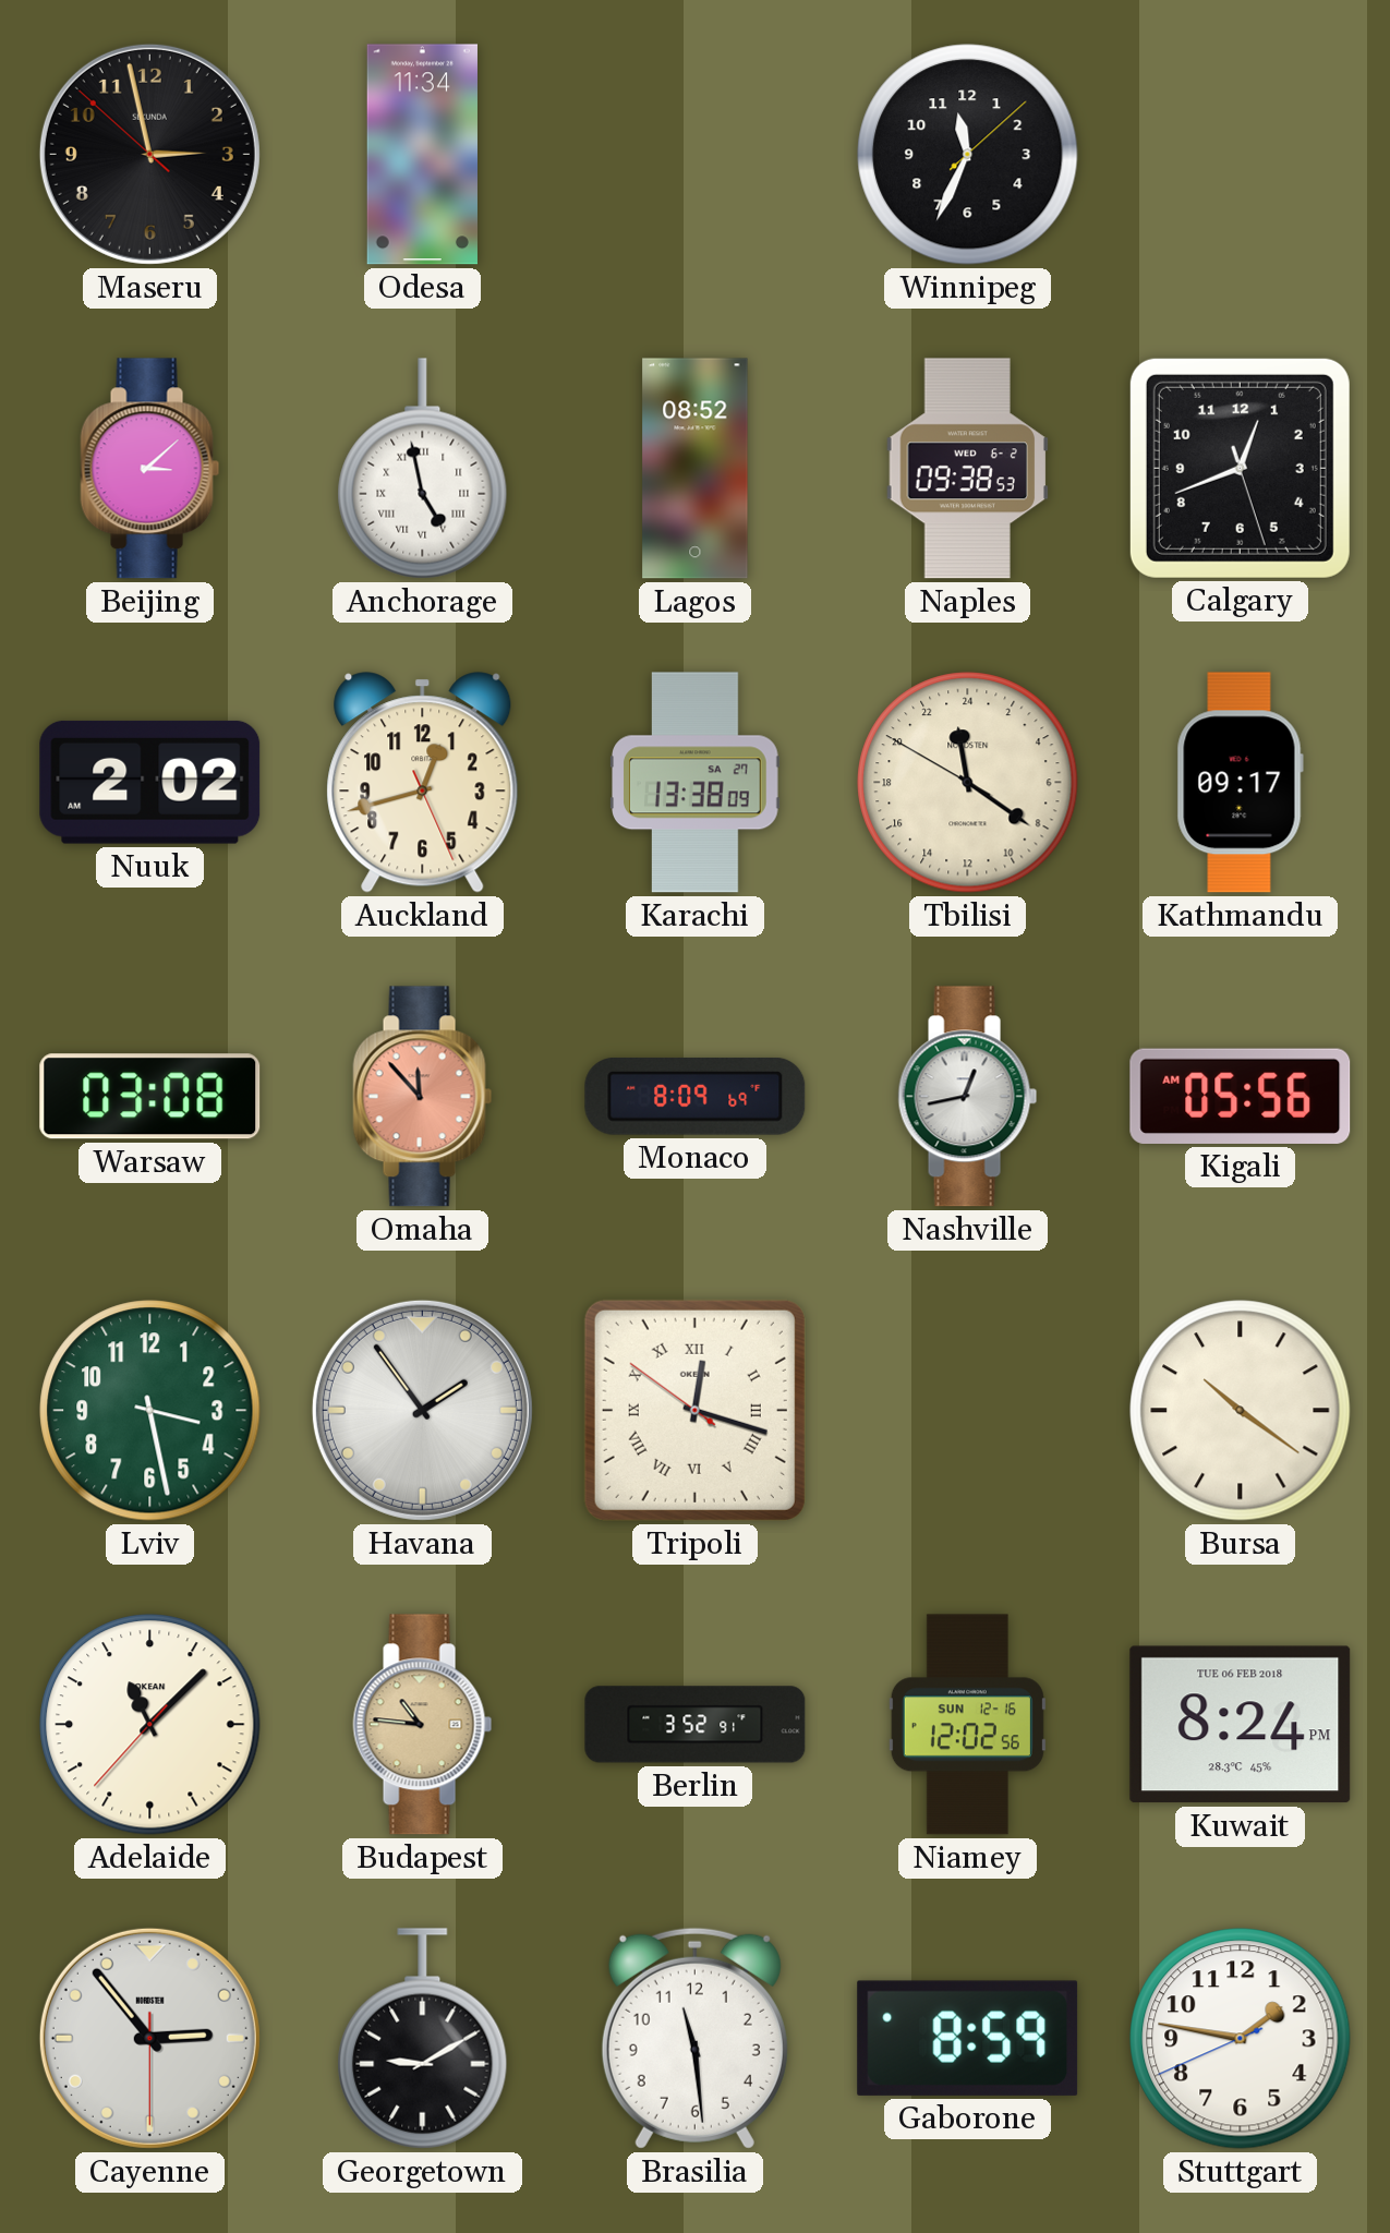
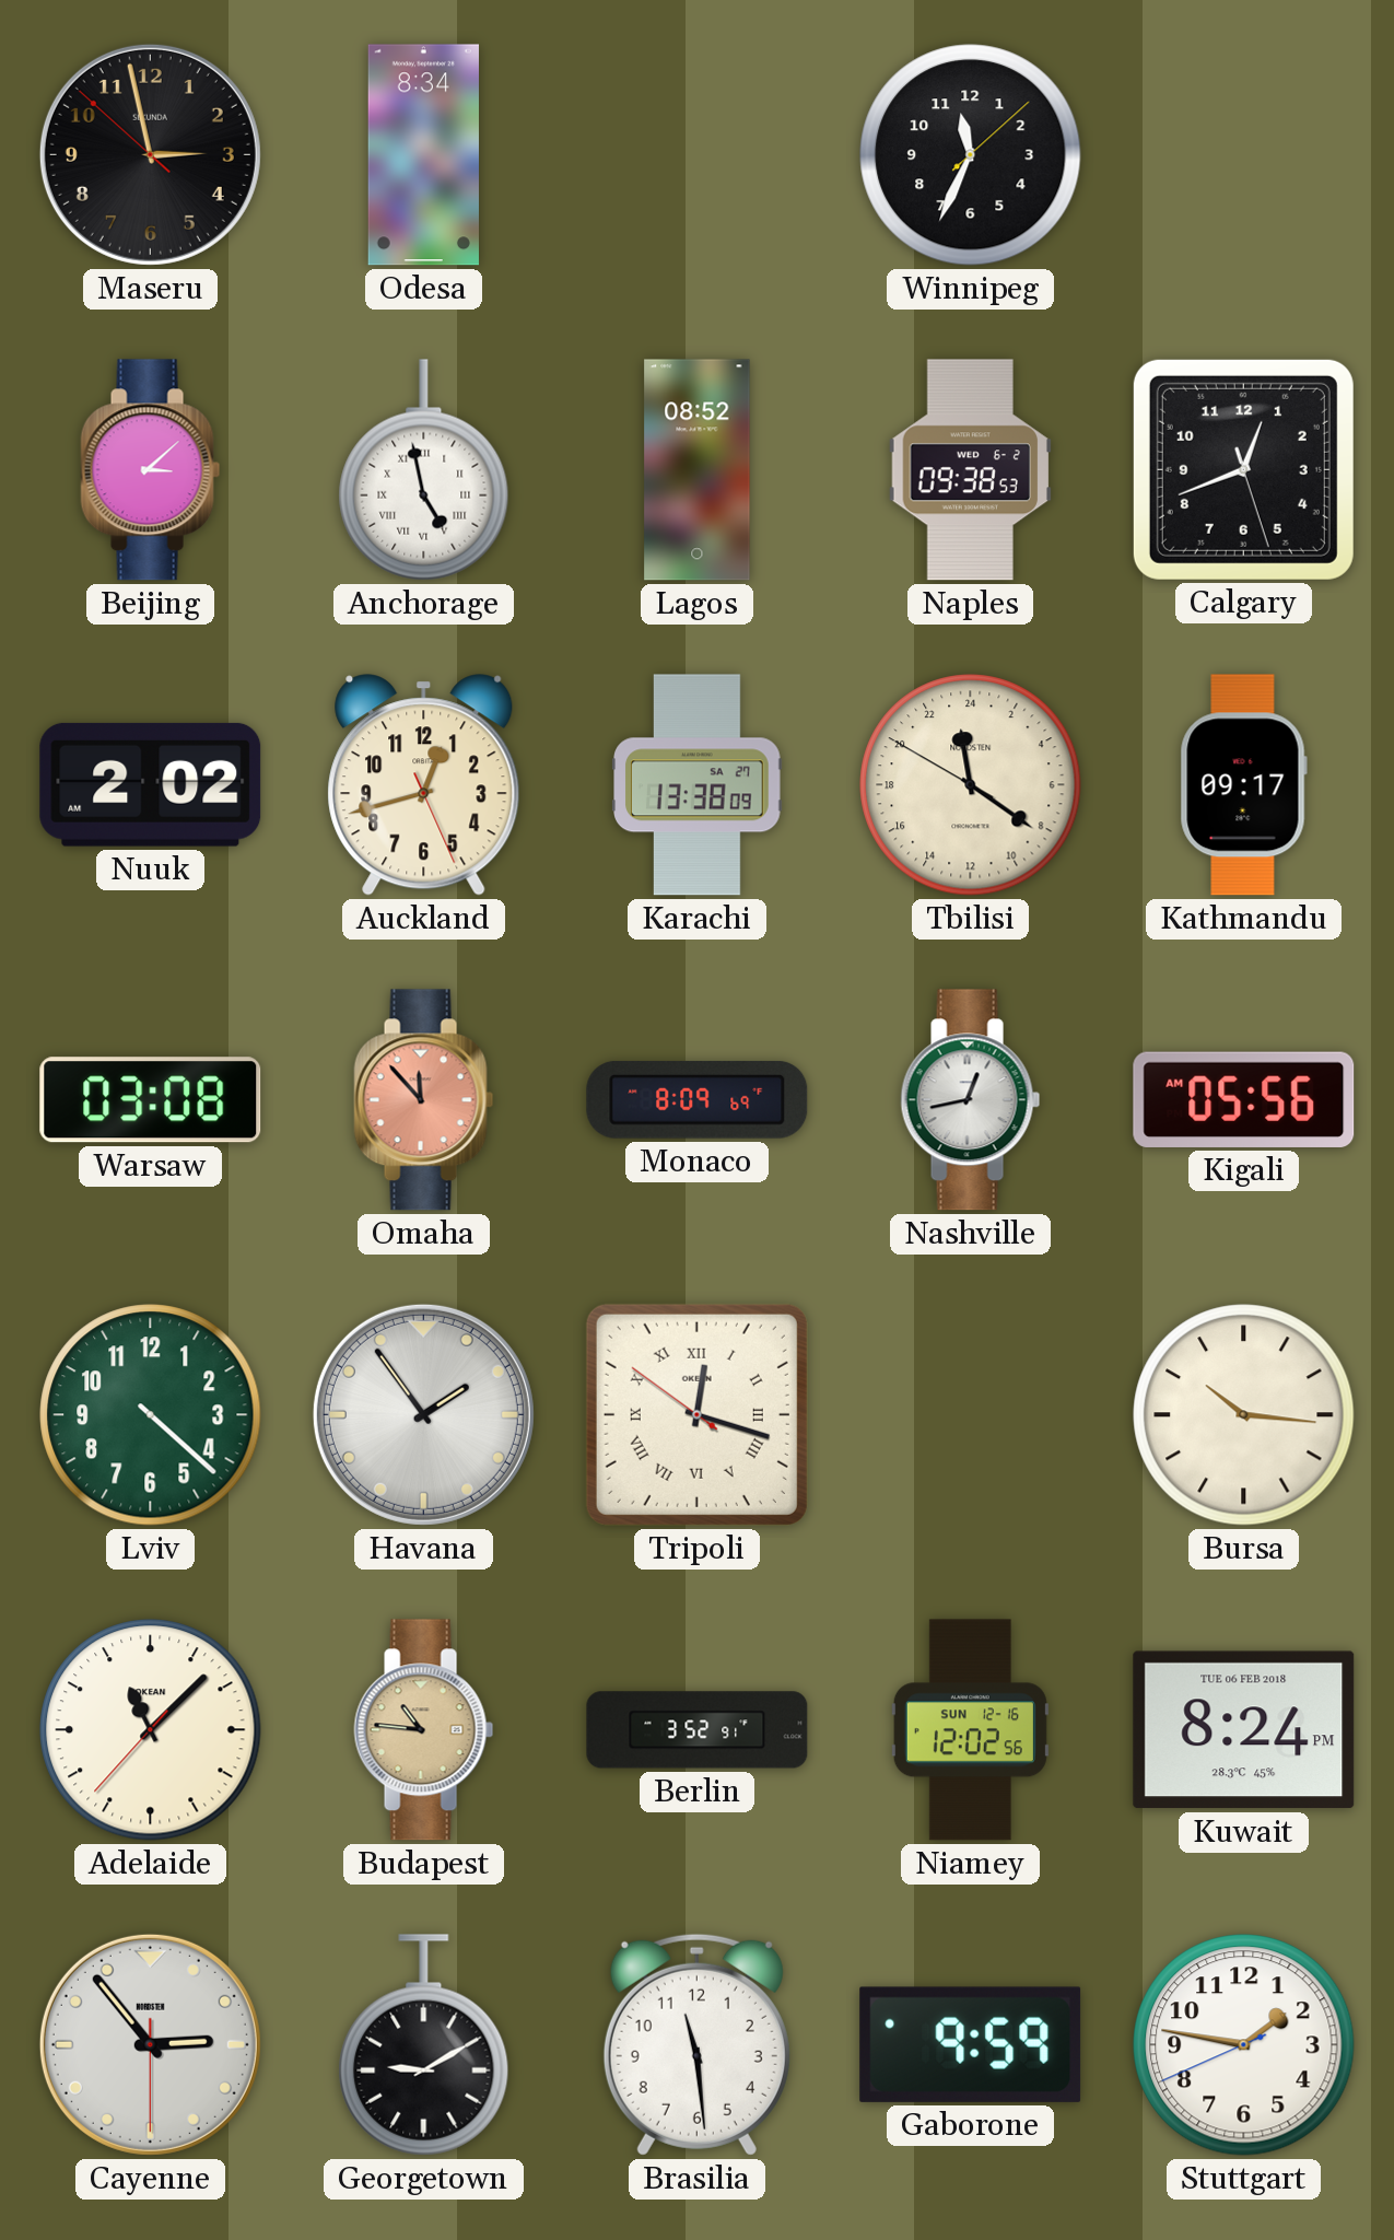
Odesa: 11:34 -> 8:34
Lviv: 3:28 -> 4:22
Bursa: 10:21 -> 10:16
Gaborone: 8:59 -> 9:59
